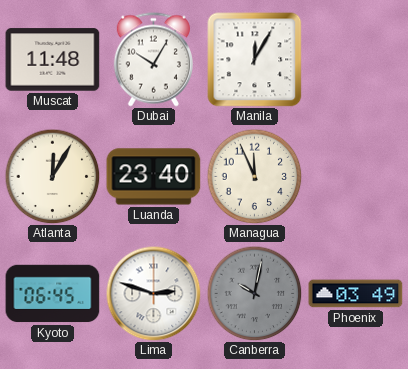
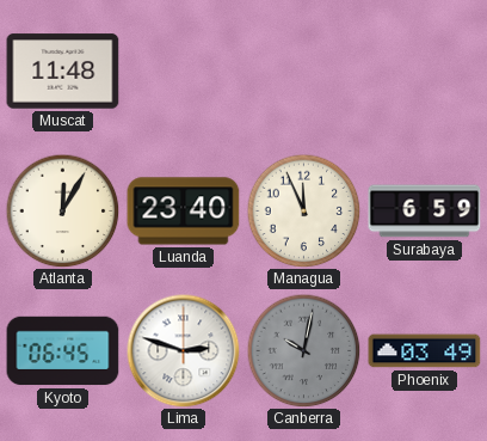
Dubai: 10:05 -> none
Manila: 12:05 -> none
Surabaya: none -> 6:59
